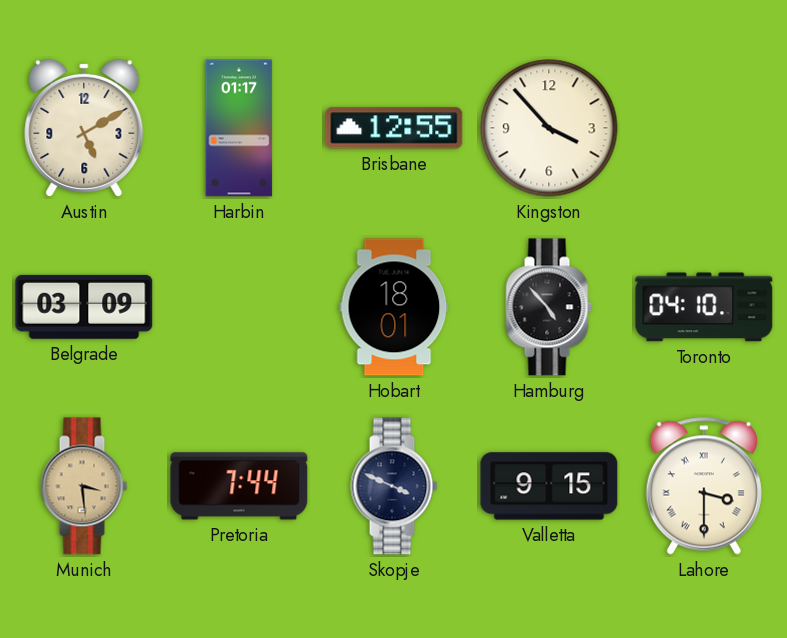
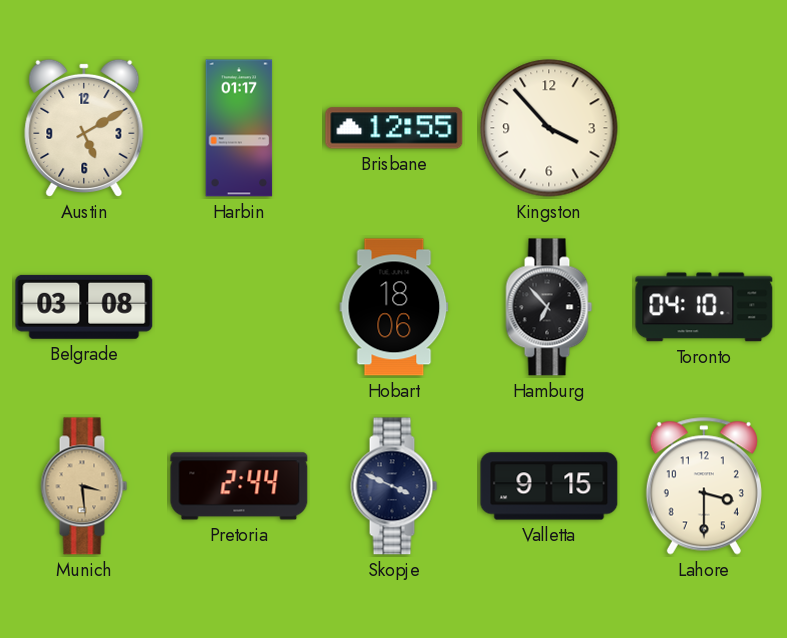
Belgrade: 03:09 -> 03:08
Hobart: 18:01 -> 18:06
Hamburg: 4:53 -> 6:53
Pretoria: 7:44 -> 2:44
Lahore numerals: Roman -> Arabic
